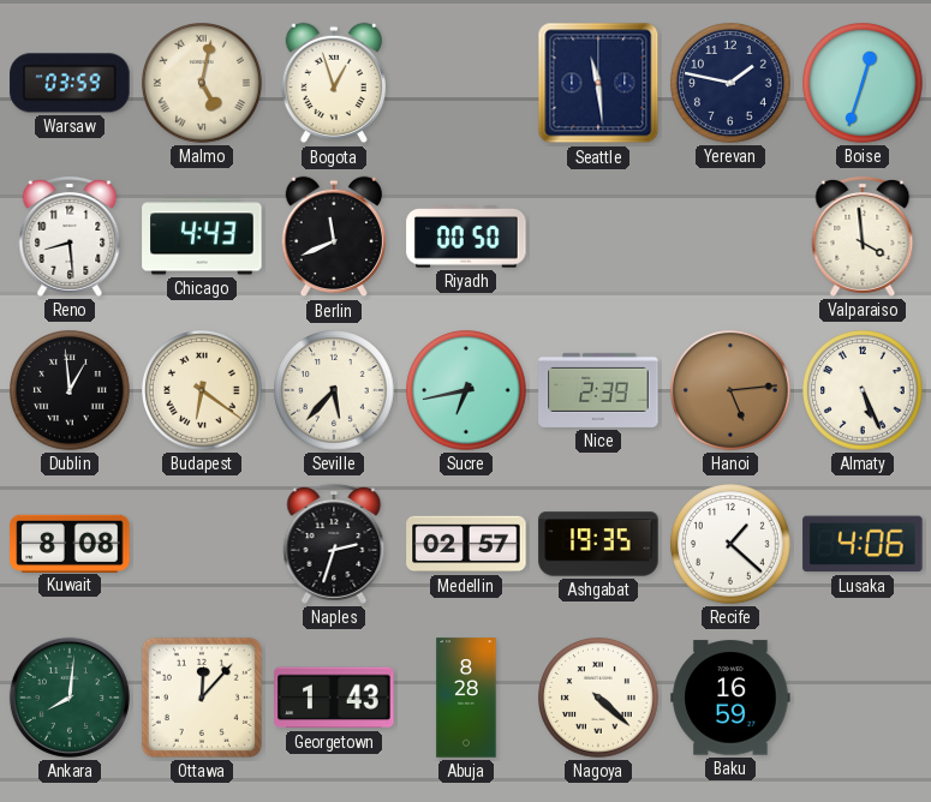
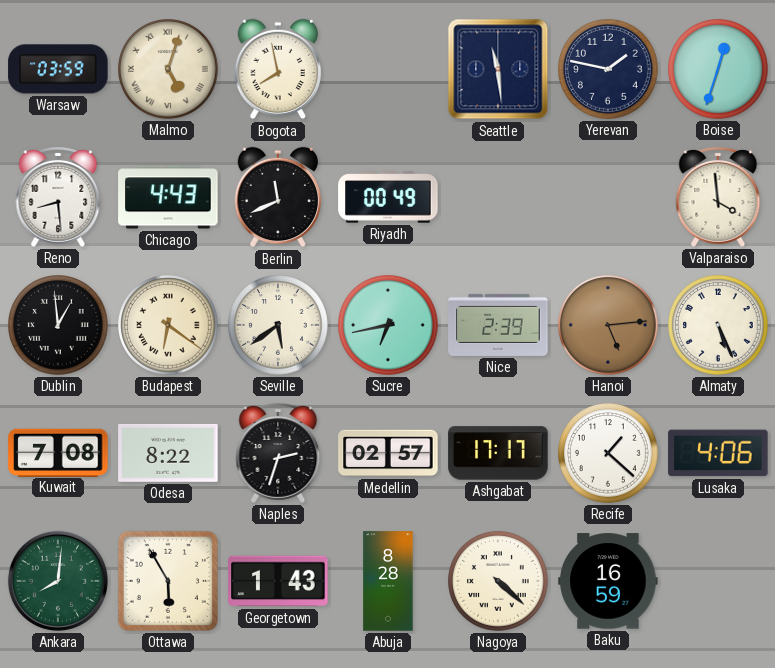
Malmo: 5:02 -> 5:03
Bogota: 12:57 -> 7:58
Riyadh: 00:50 -> 00:49
Seville: 5:37 -> 5:39
Kuwait: 8:08 -> 7:08
Odesa: none -> 8:22
Ashgabat: 19:35 -> 17:17
Ottawa: 12:07 -> 5:55
